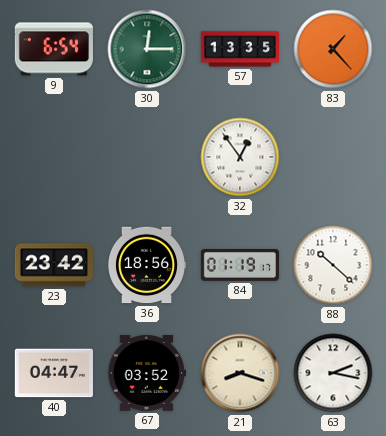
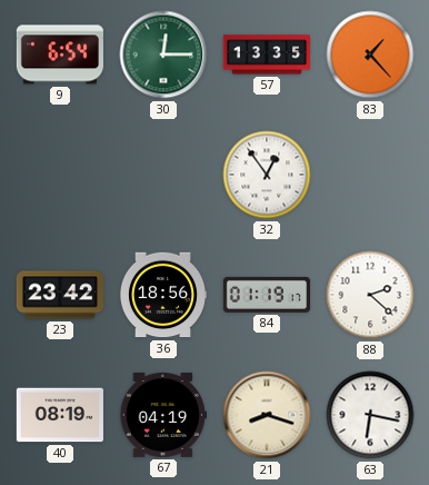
88: 10:22 -> 2:22
40: 04:47 -> 08:19
67: 03:52 -> 04:19
63: 2:17 -> 6:17
